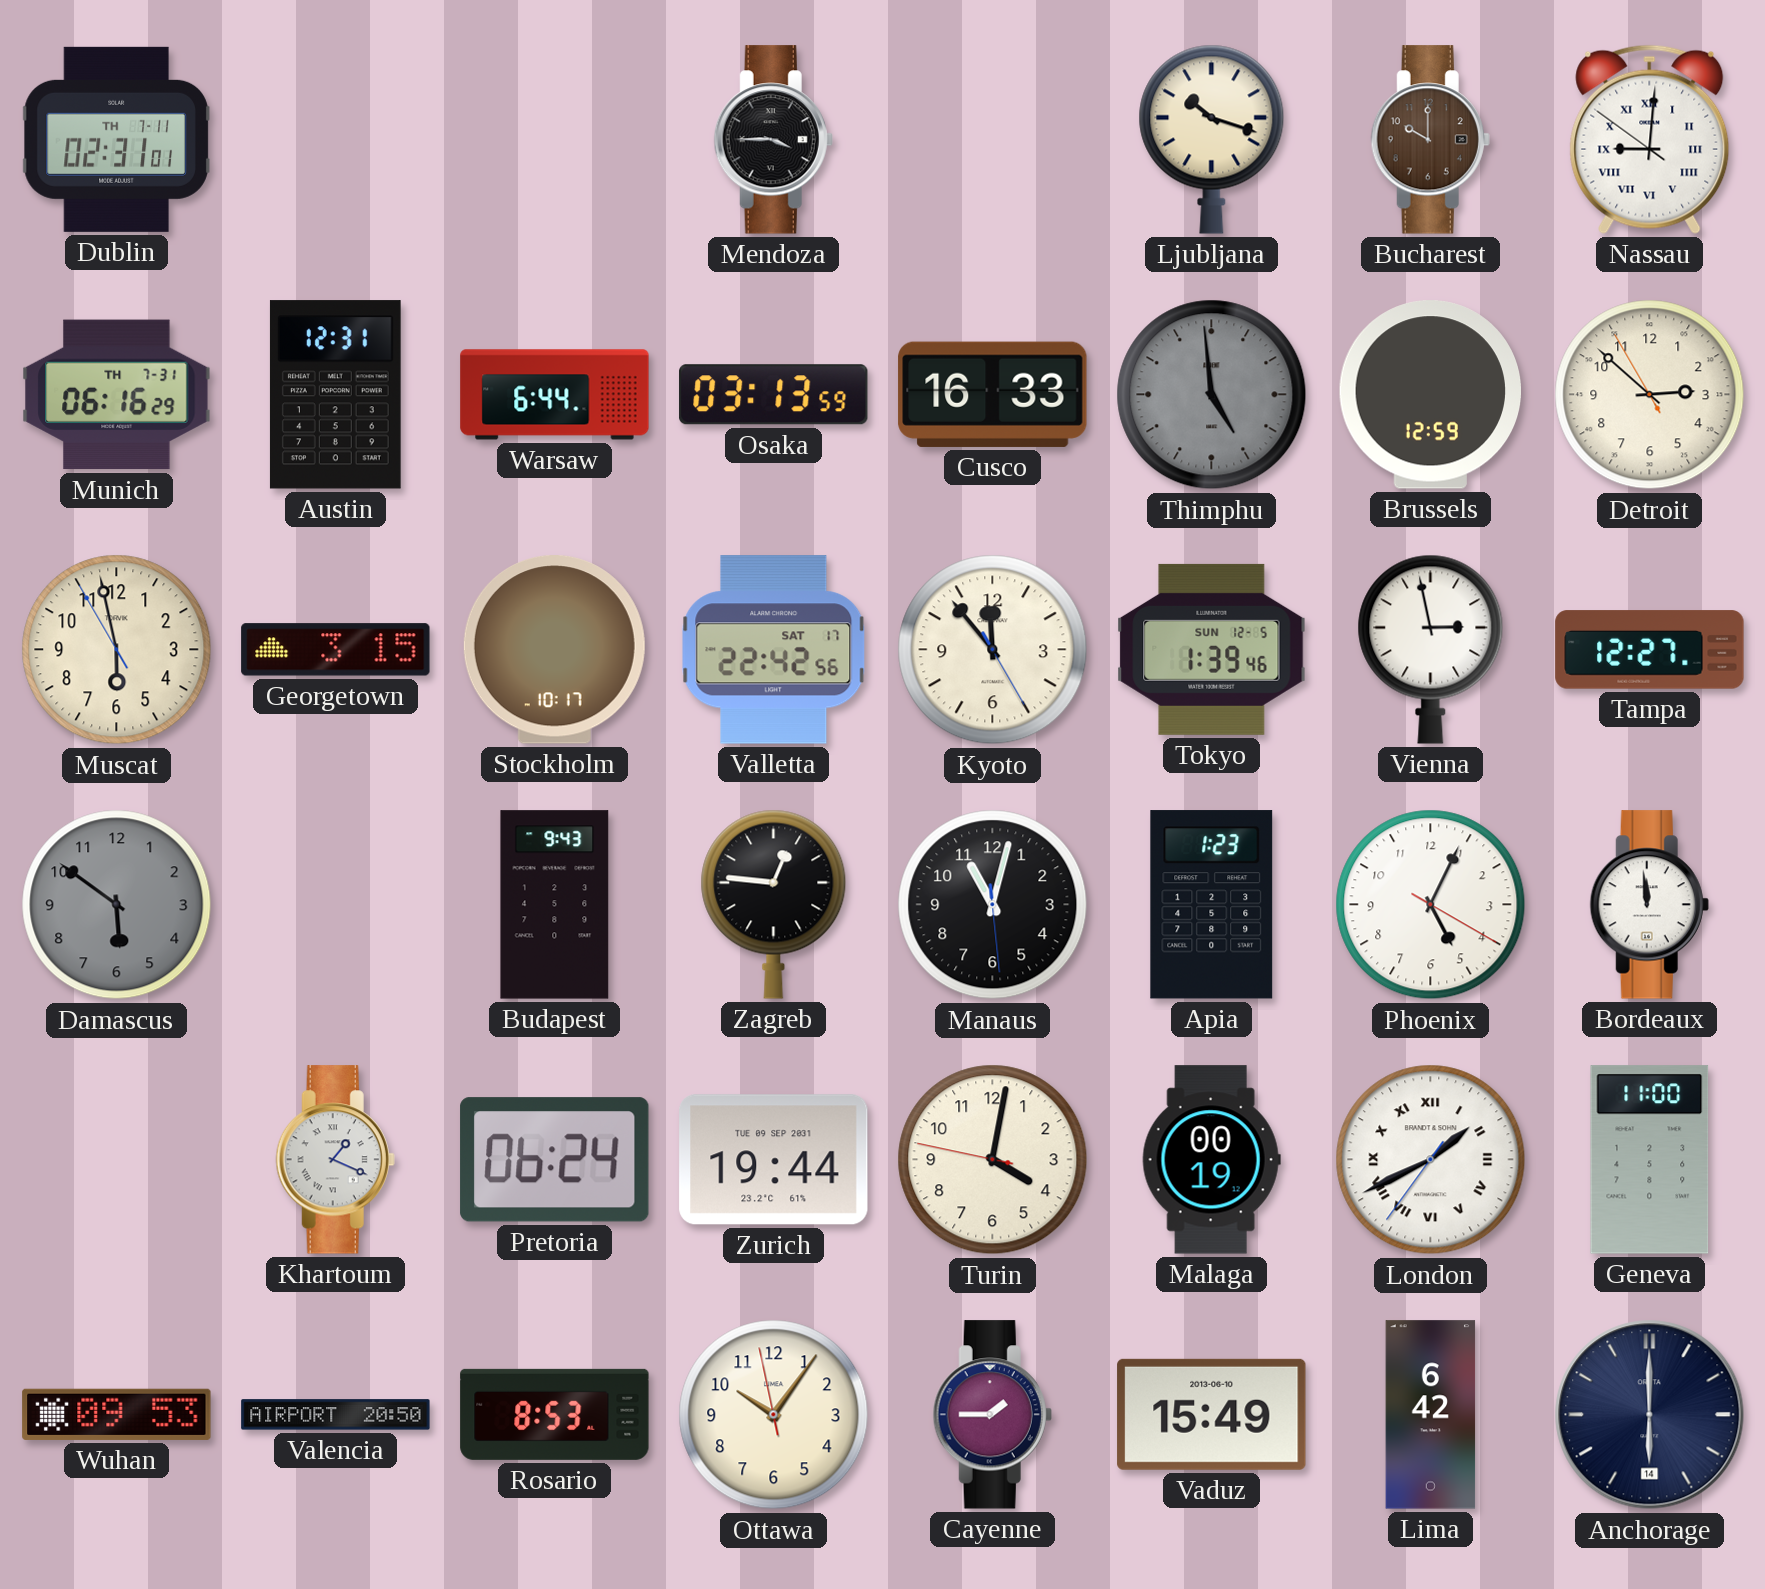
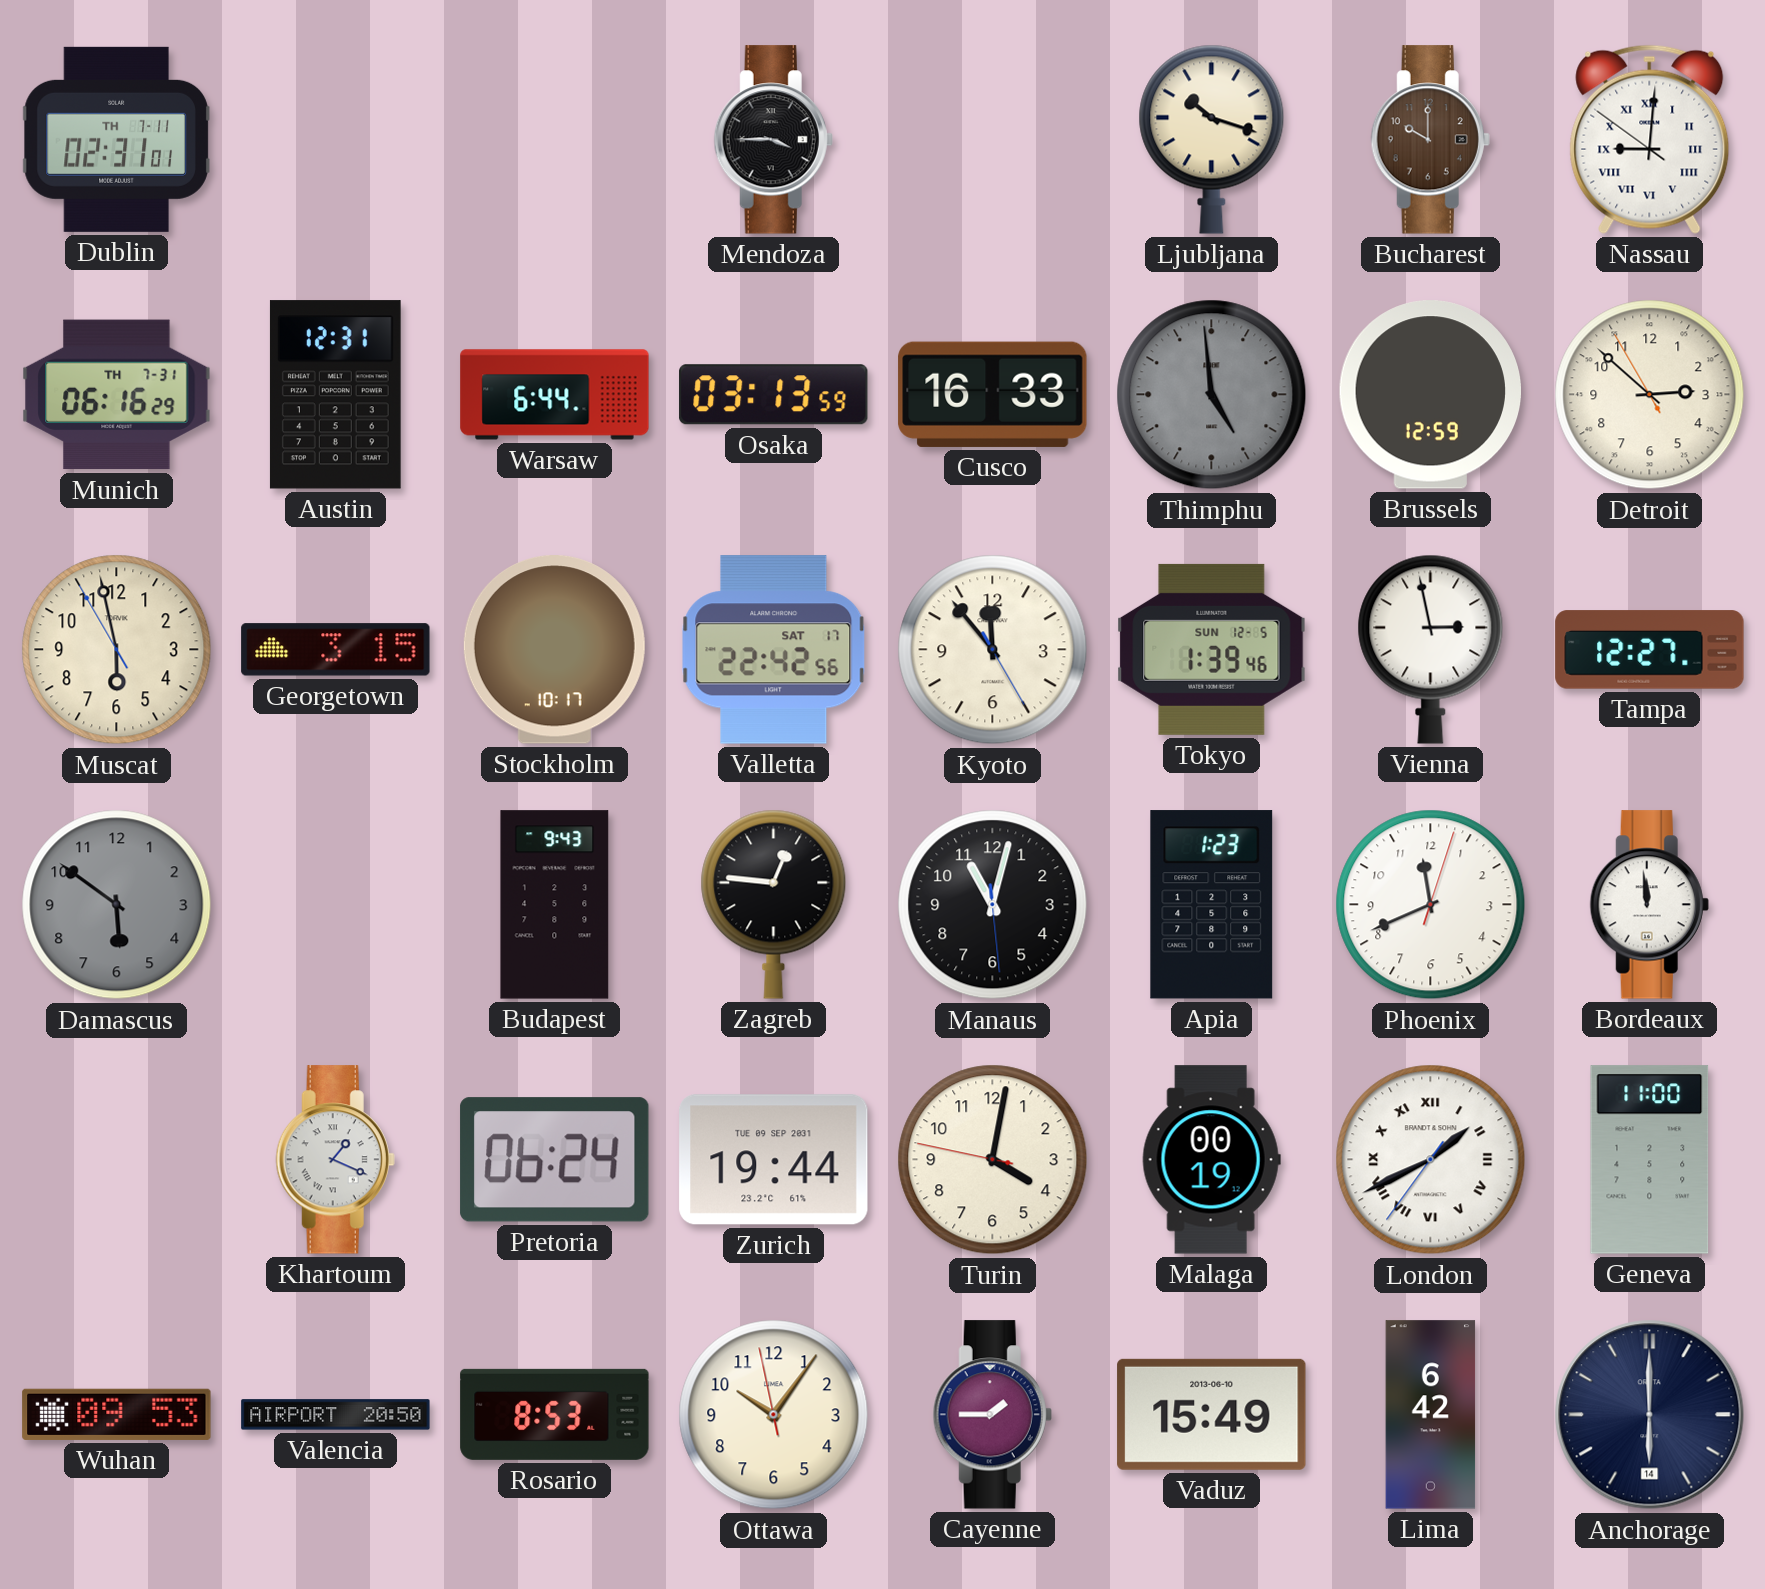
Phoenix: 5:04 -> 11:41
